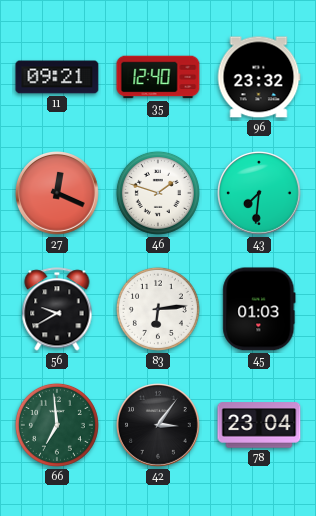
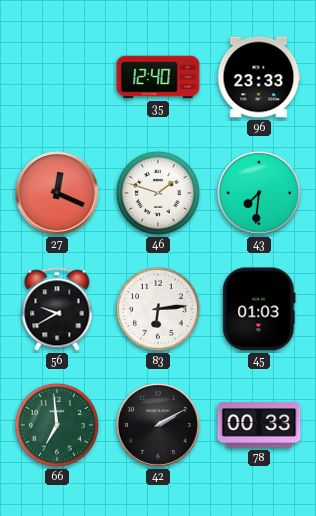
11: 09:21 -> none
96: 23:32 -> 23:33
42: 3:06 -> 2:10
78: 23:04 -> 00:33
